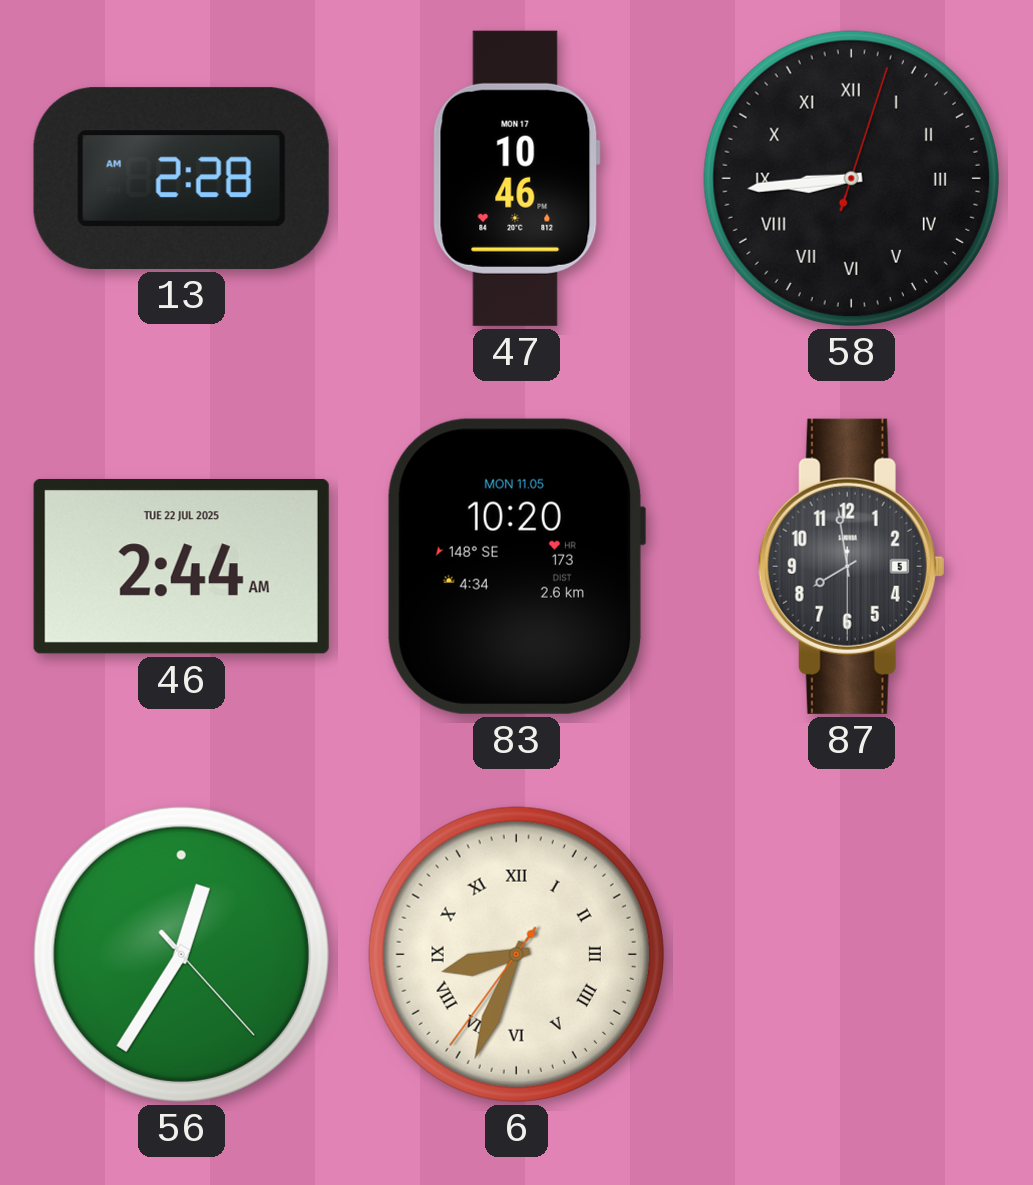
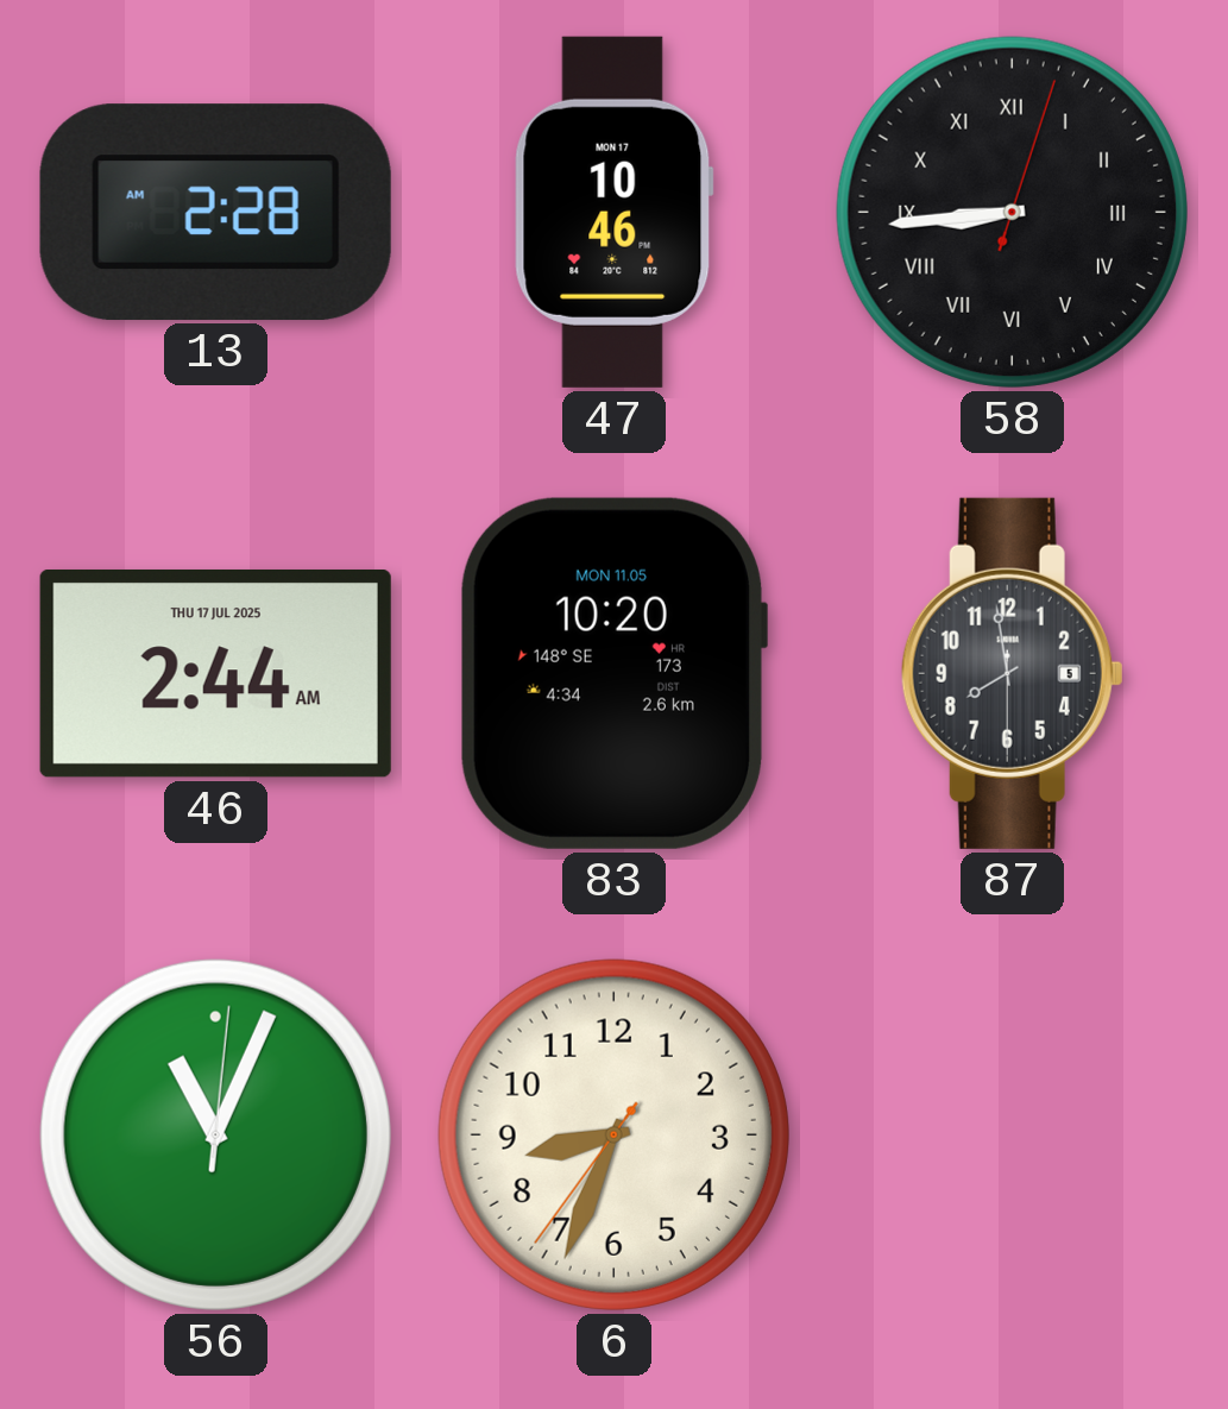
46 date: TUE 22 JUL 2025 -> THU 17 JUL 2025
56: 12:35 -> 11:04
6 numerals: Roman -> Arabic
